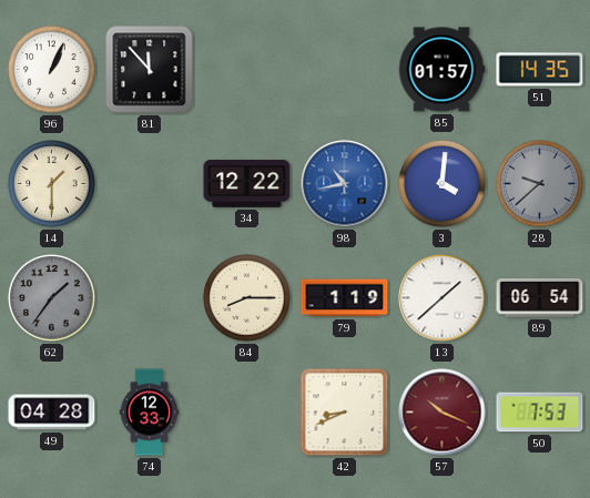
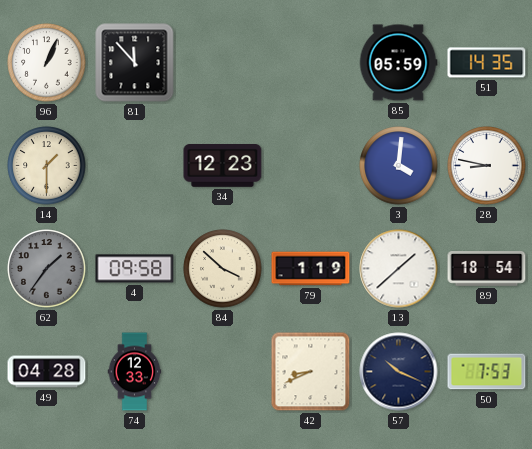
85: 01:57 -> 05:59
34: 12:22 -> 12:23
98: 10:43 -> none
28: 9:38 -> 8:47
28 dial: grey -> white
4: none -> 09:58
84: 8:15 -> 3:52
89: 06:54 -> 18:54
57 dial: burgundy -> navy
